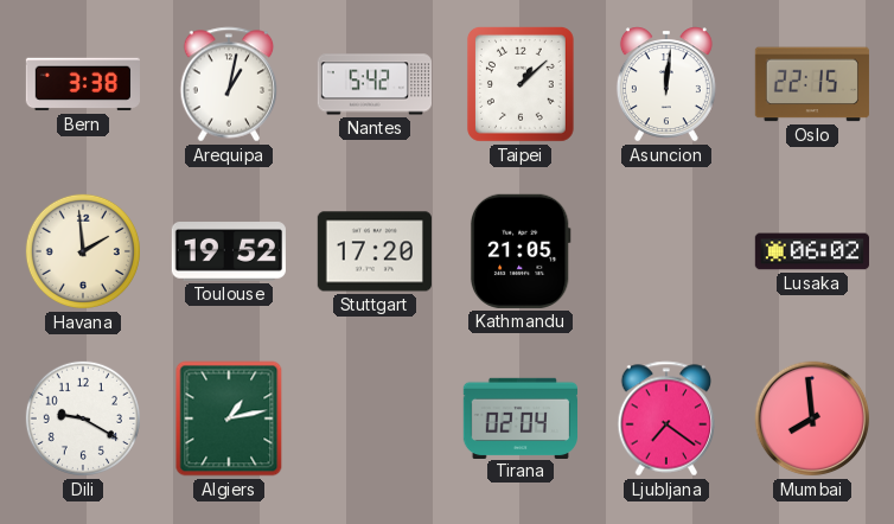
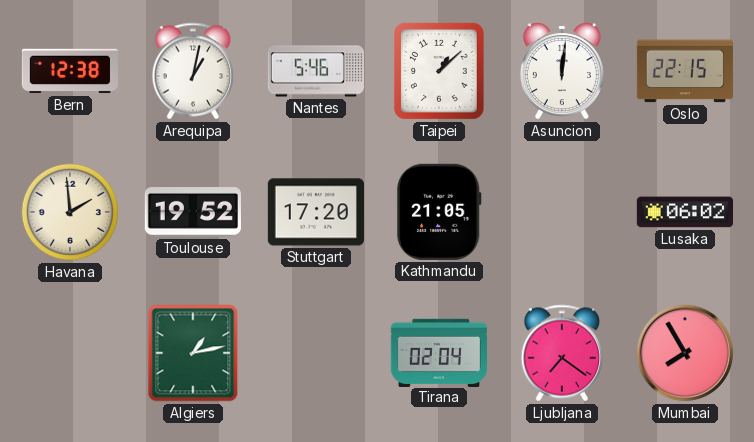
Bern: 3:38 -> 12:38
Nantes: 5:42 -> 5:46
Dili: 9:20 -> none
Mumbai: 7:59 -> 7:55
